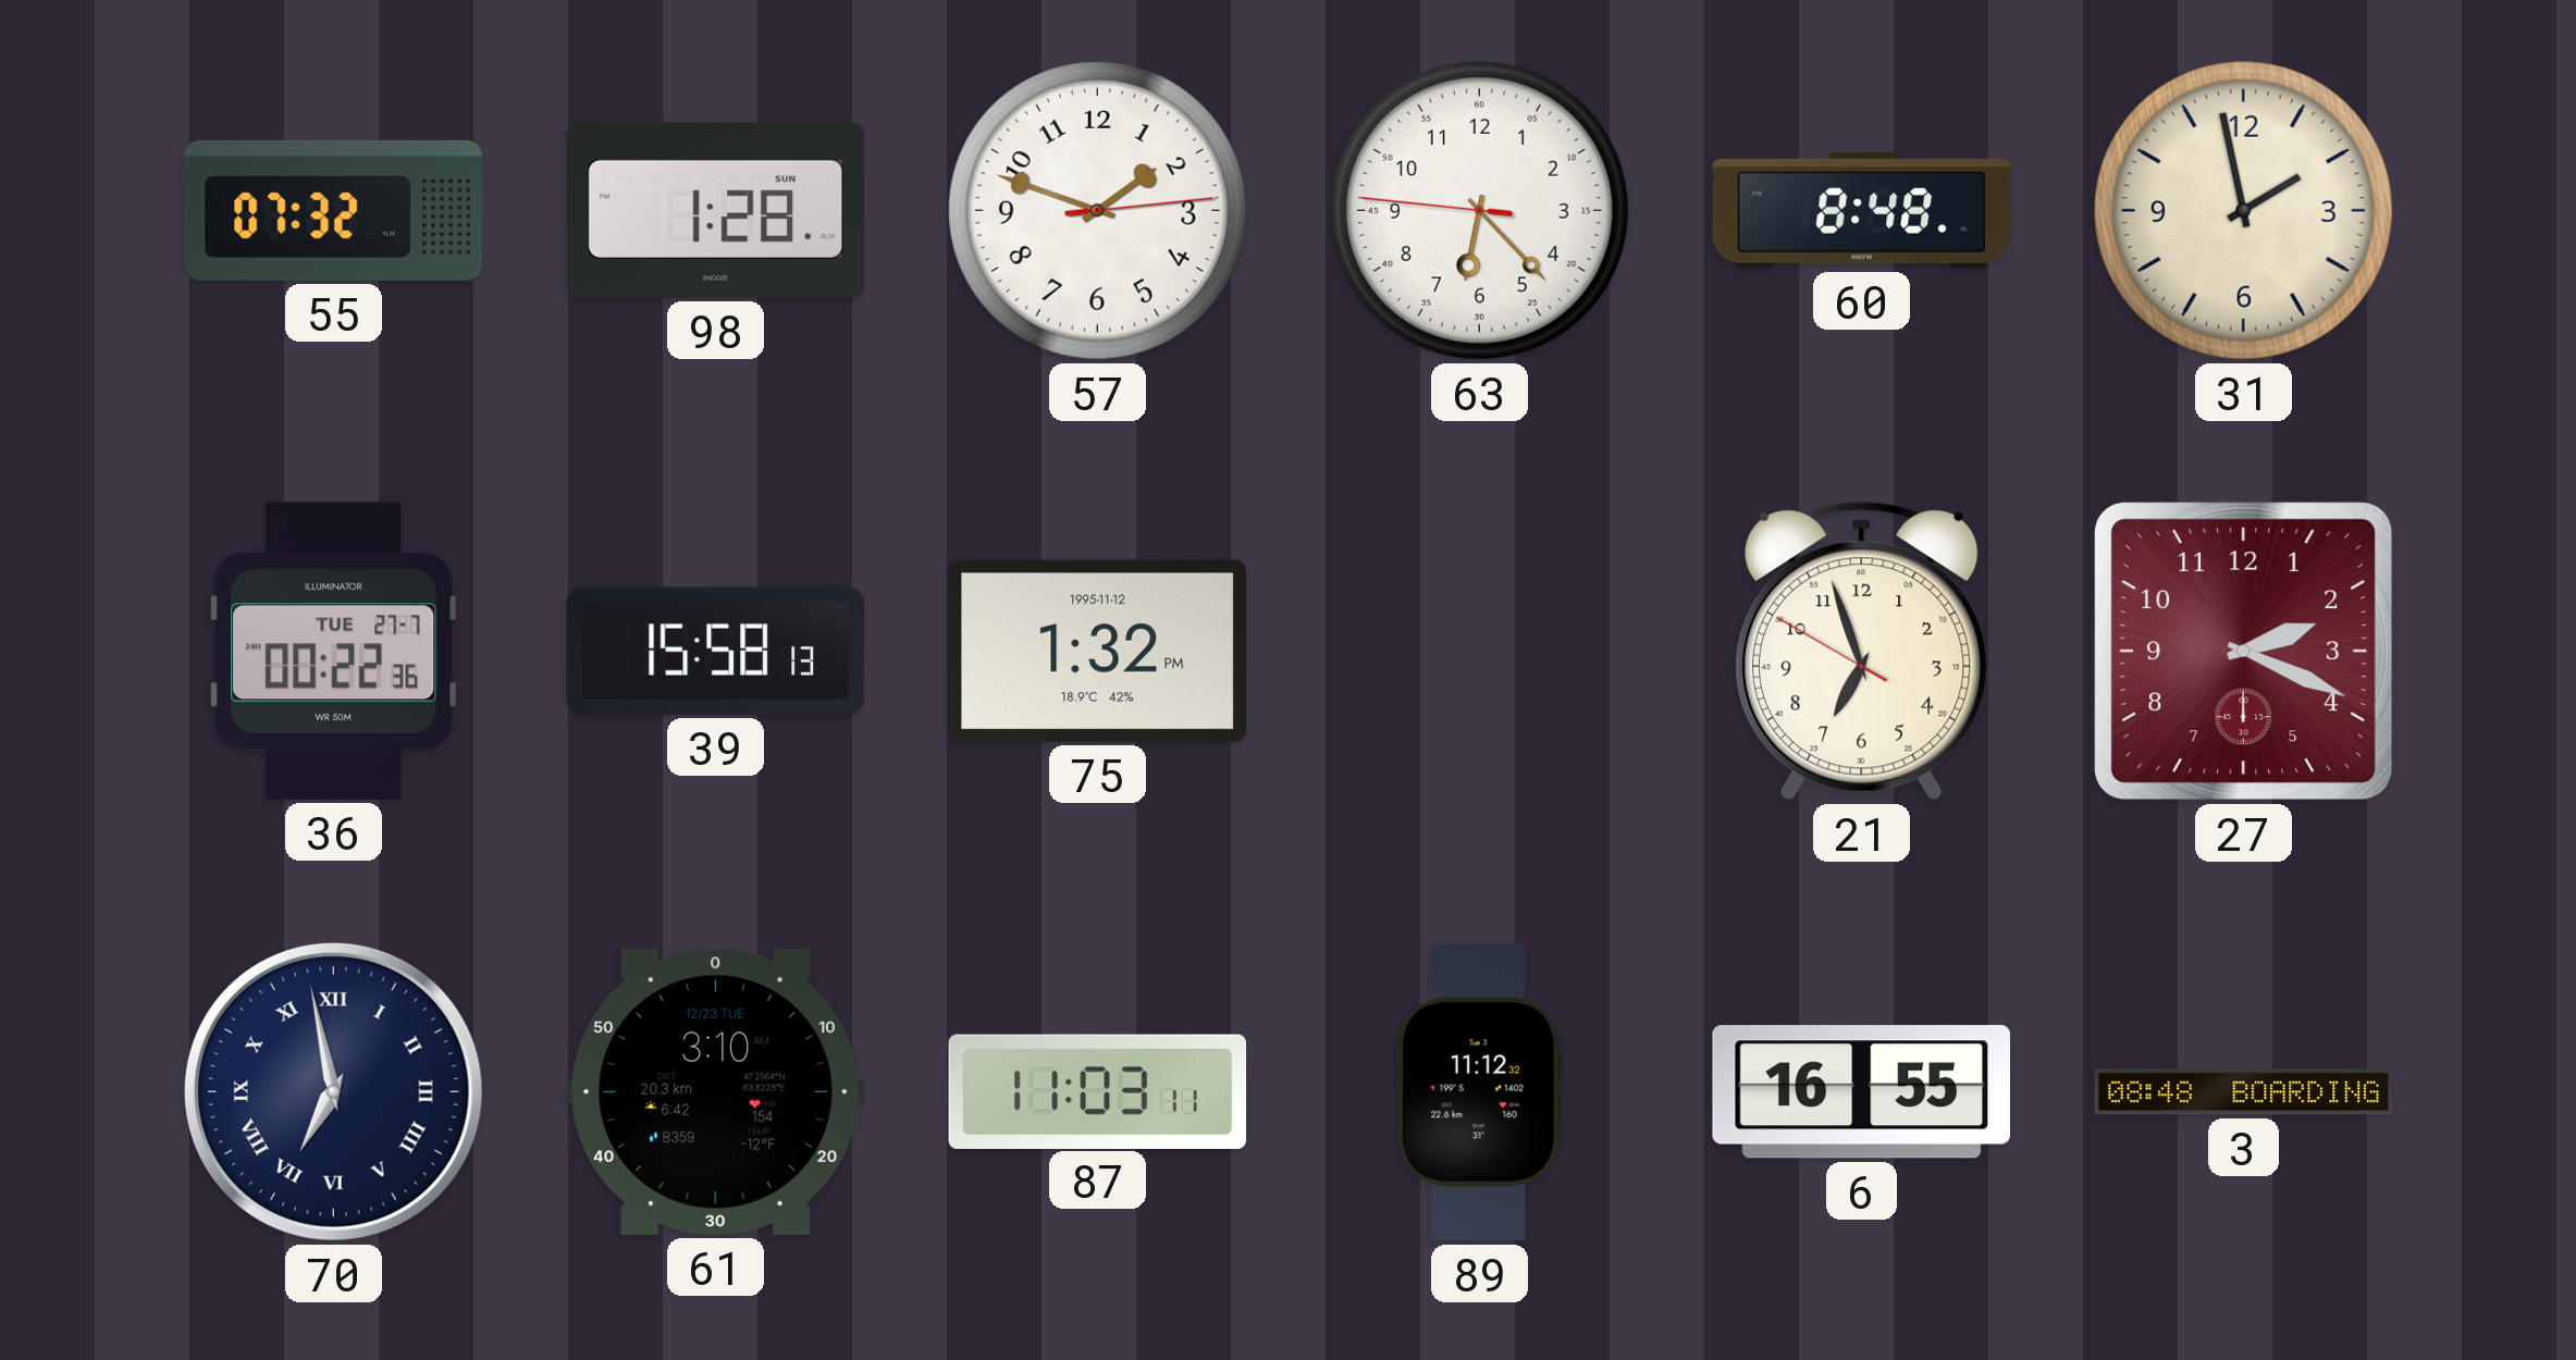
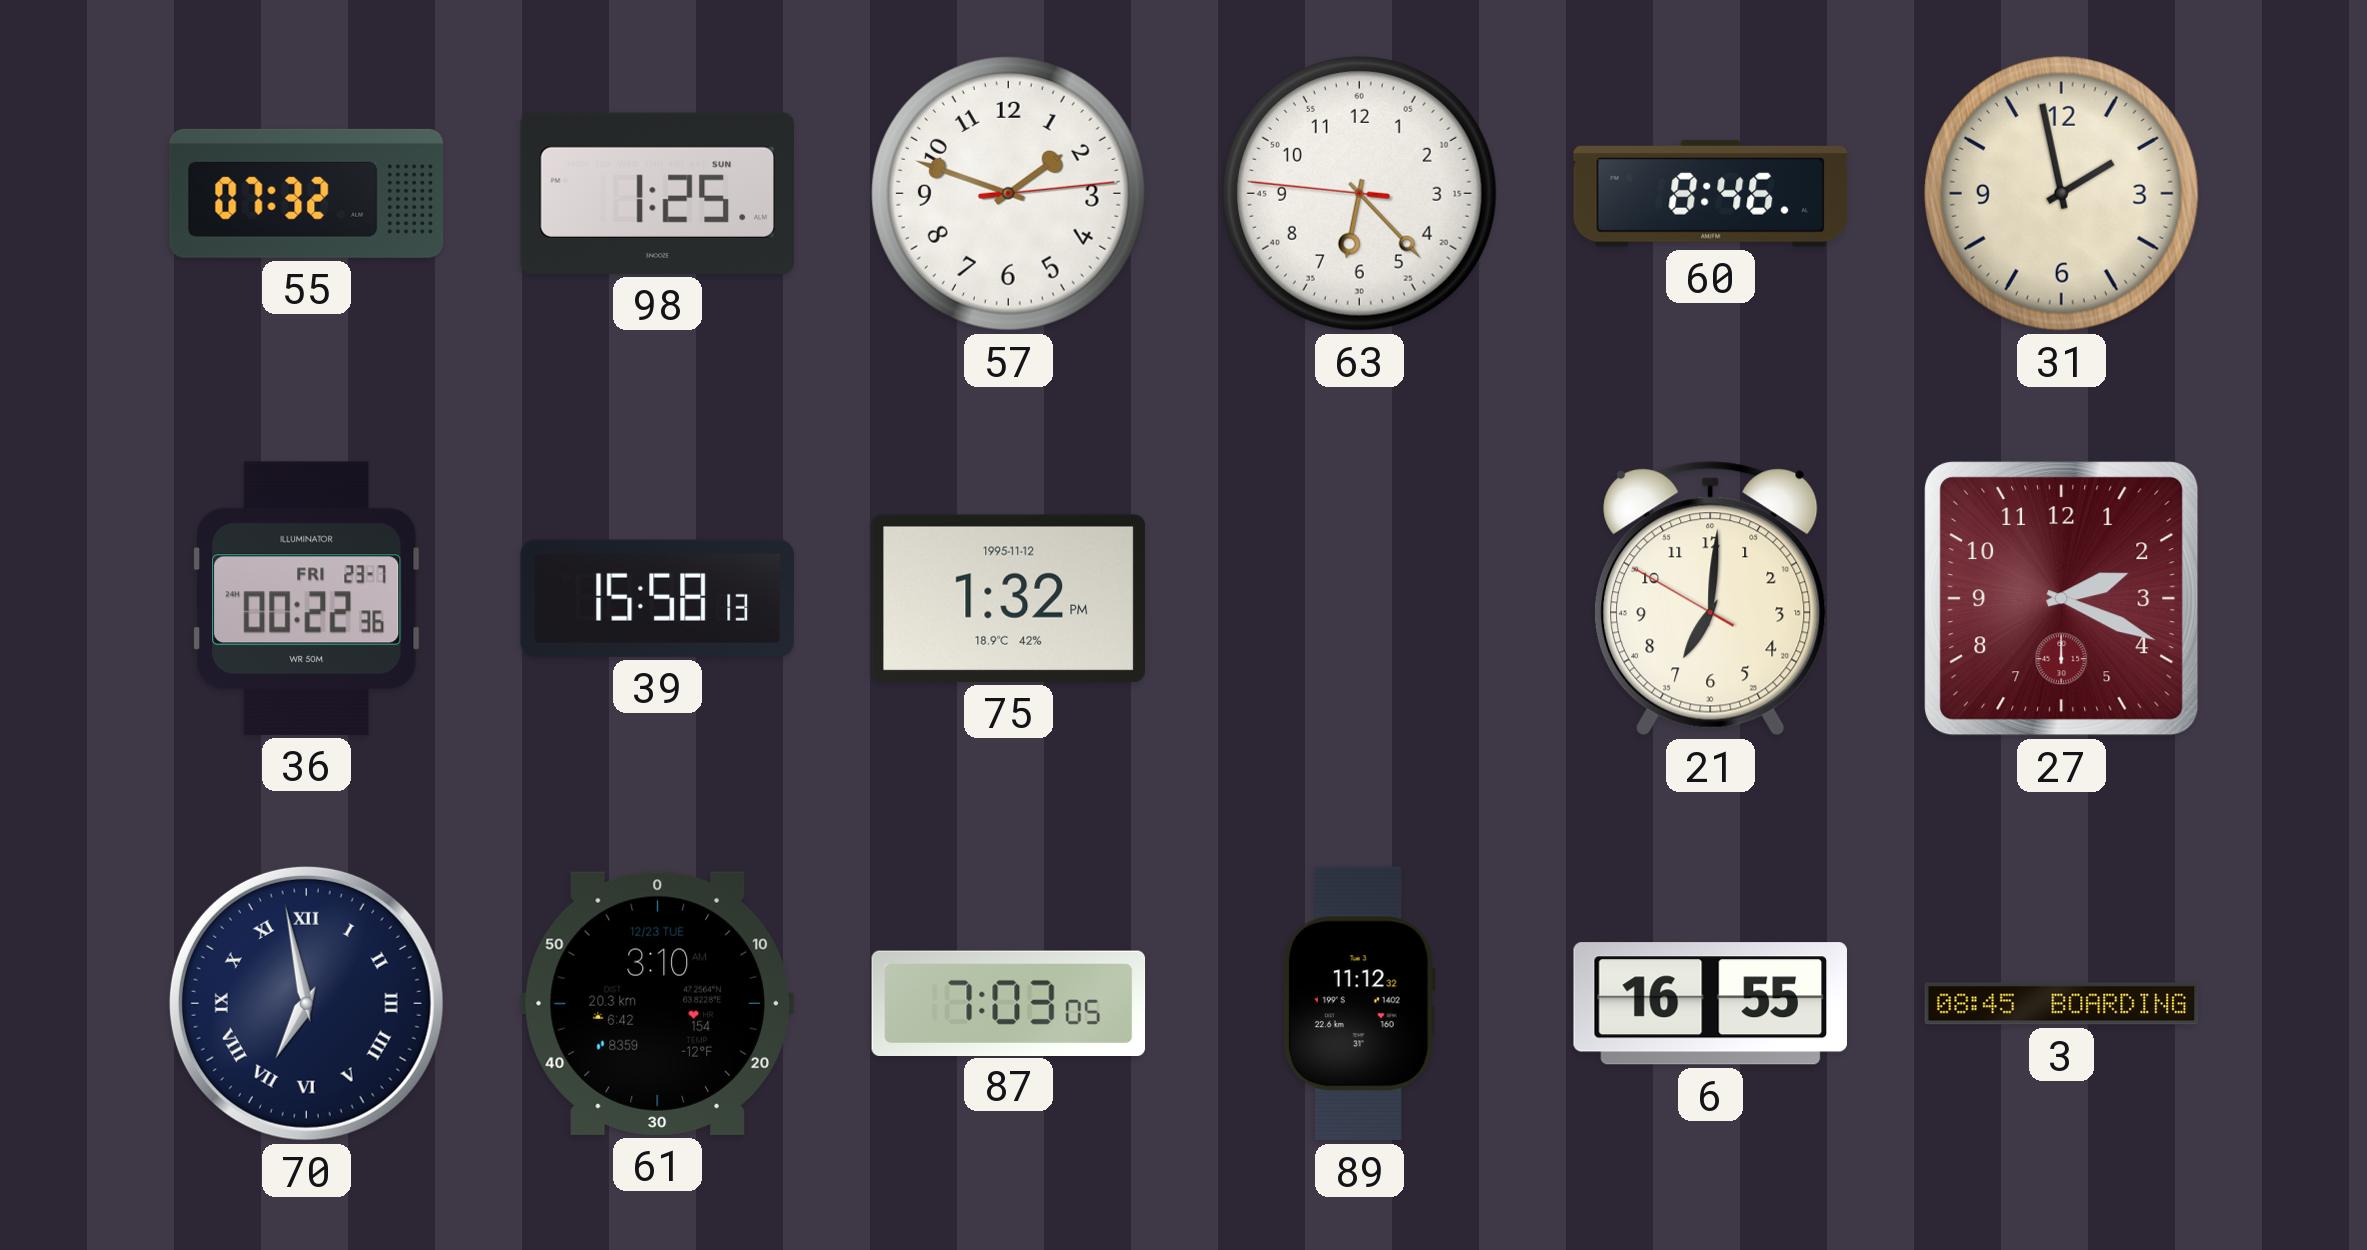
98: 1:28 -> 1:25
60: 8:48 -> 8:46
36 date: TUE 27-7 -> FRI 23-7
21: 6:56 -> 7:00
87: 11:03 -> 7:03
3: 08:48 -> 08:45
